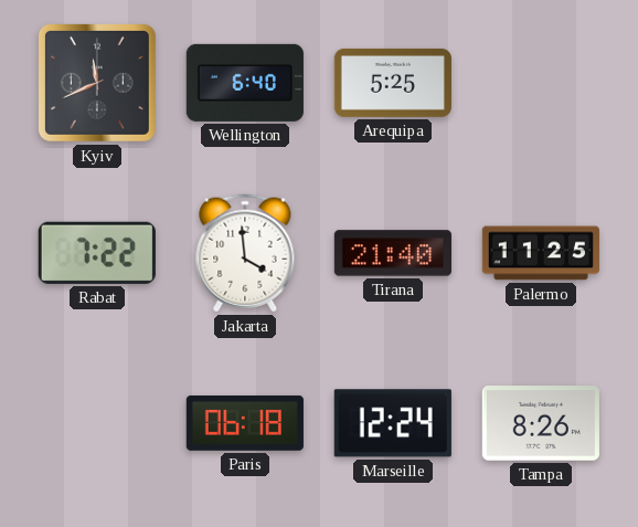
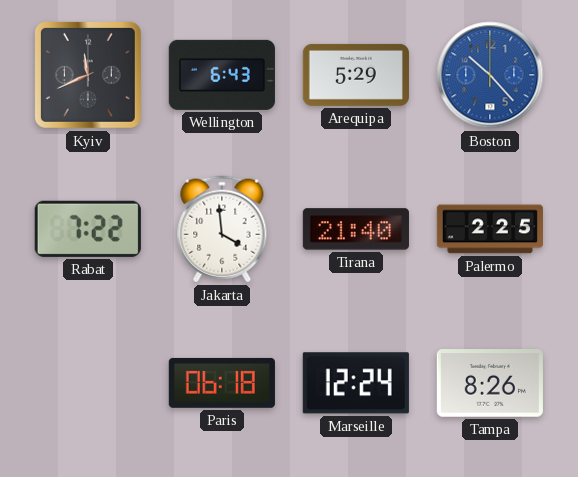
Wellington: 6:40 -> 6:43
Arequipa: 5:25 -> 5:29
Boston: none -> 10:23
Palermo: 11:25 -> 2:25
